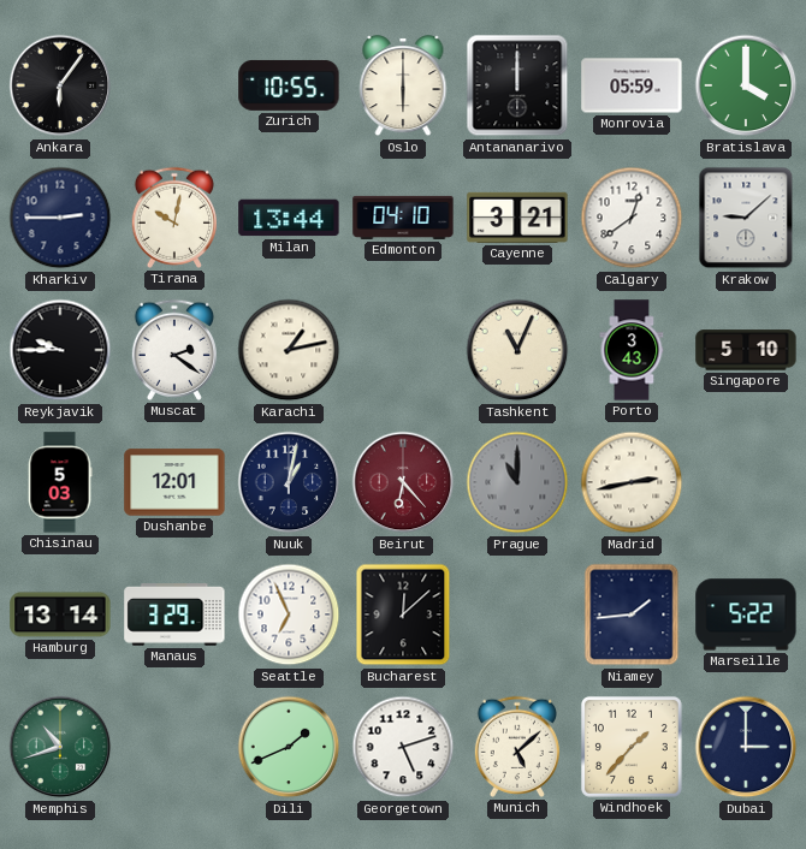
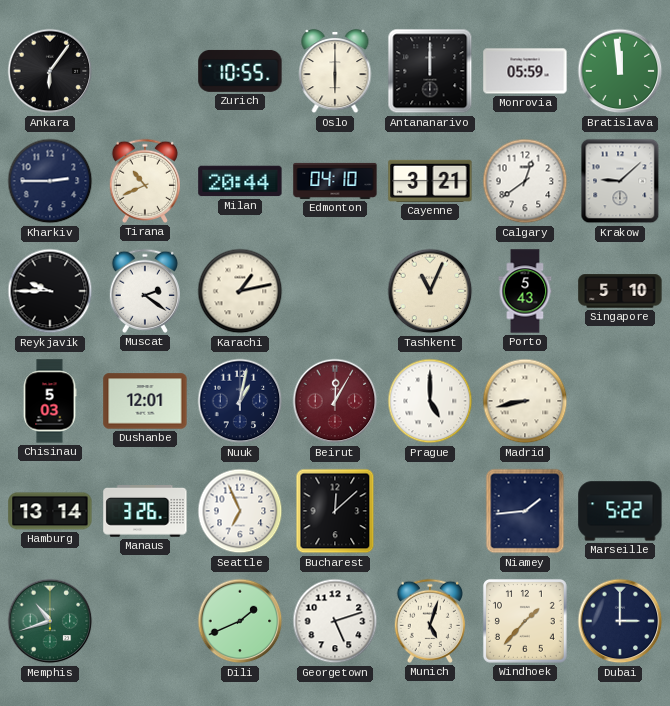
Bratislava: 4:00 -> 11:59
Tirana: 10:02 -> 10:41
Milan: 13:44 -> 20:44
Porto: 3:43 -> 5:43
Beirut: 6:23 -> 12:05
Prague: 11:00 -> 5:00
Prague dial: grey -> white
Madrid: 2:43 -> 8:43
Manaus: 3:29 -> 3:26
Munich: 5:08 -> 5:03
